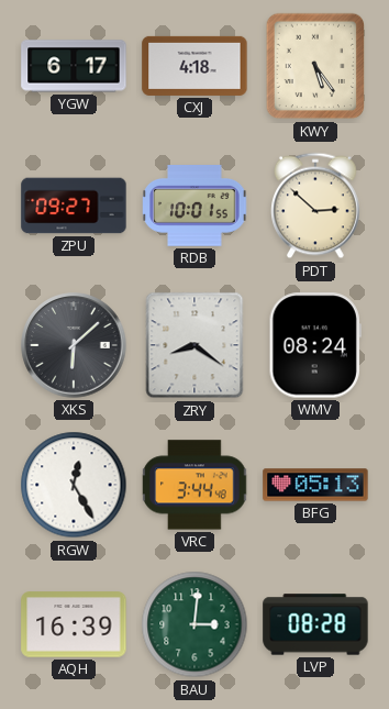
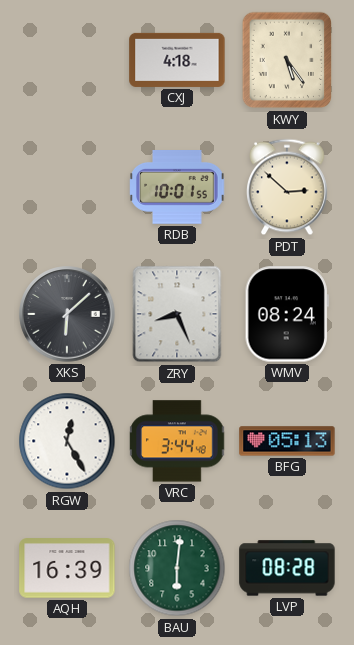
YGW: 6:17 -> none
ZPU: 09:27 -> none
ZRY: 8:21 -> 8:26
BAU: 3:01 -> 6:01
